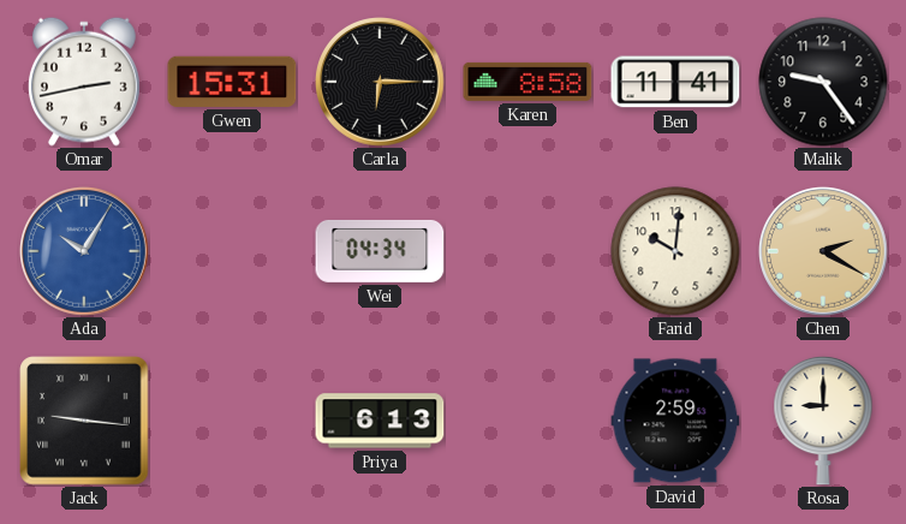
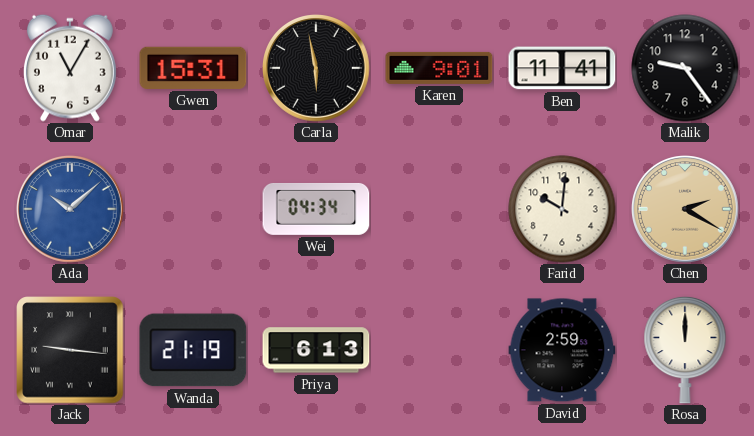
Omar: 2:43 -> 11:05
Carla: 6:15 -> 5:58
Karen: 8:58 -> 9:01
Ada: 10:05 -> 10:08
Wanda: none -> 21:19
Rosa: 9:00 -> 12:00
